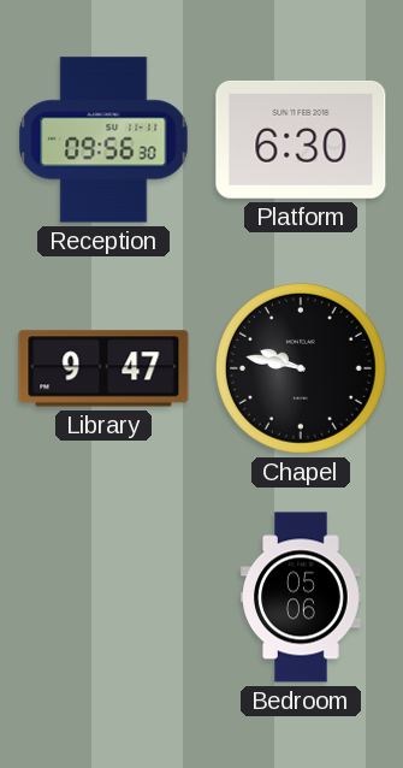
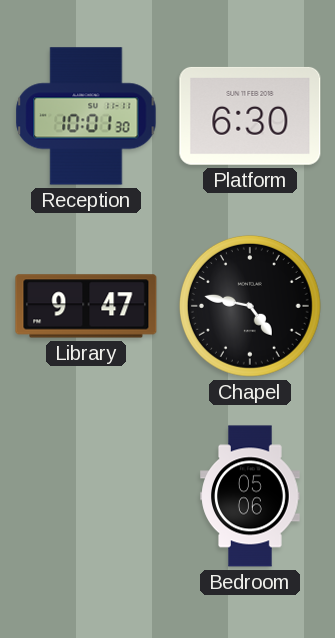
Reception: 09:56 -> 10:01
Chapel: 9:47 -> 4:47
